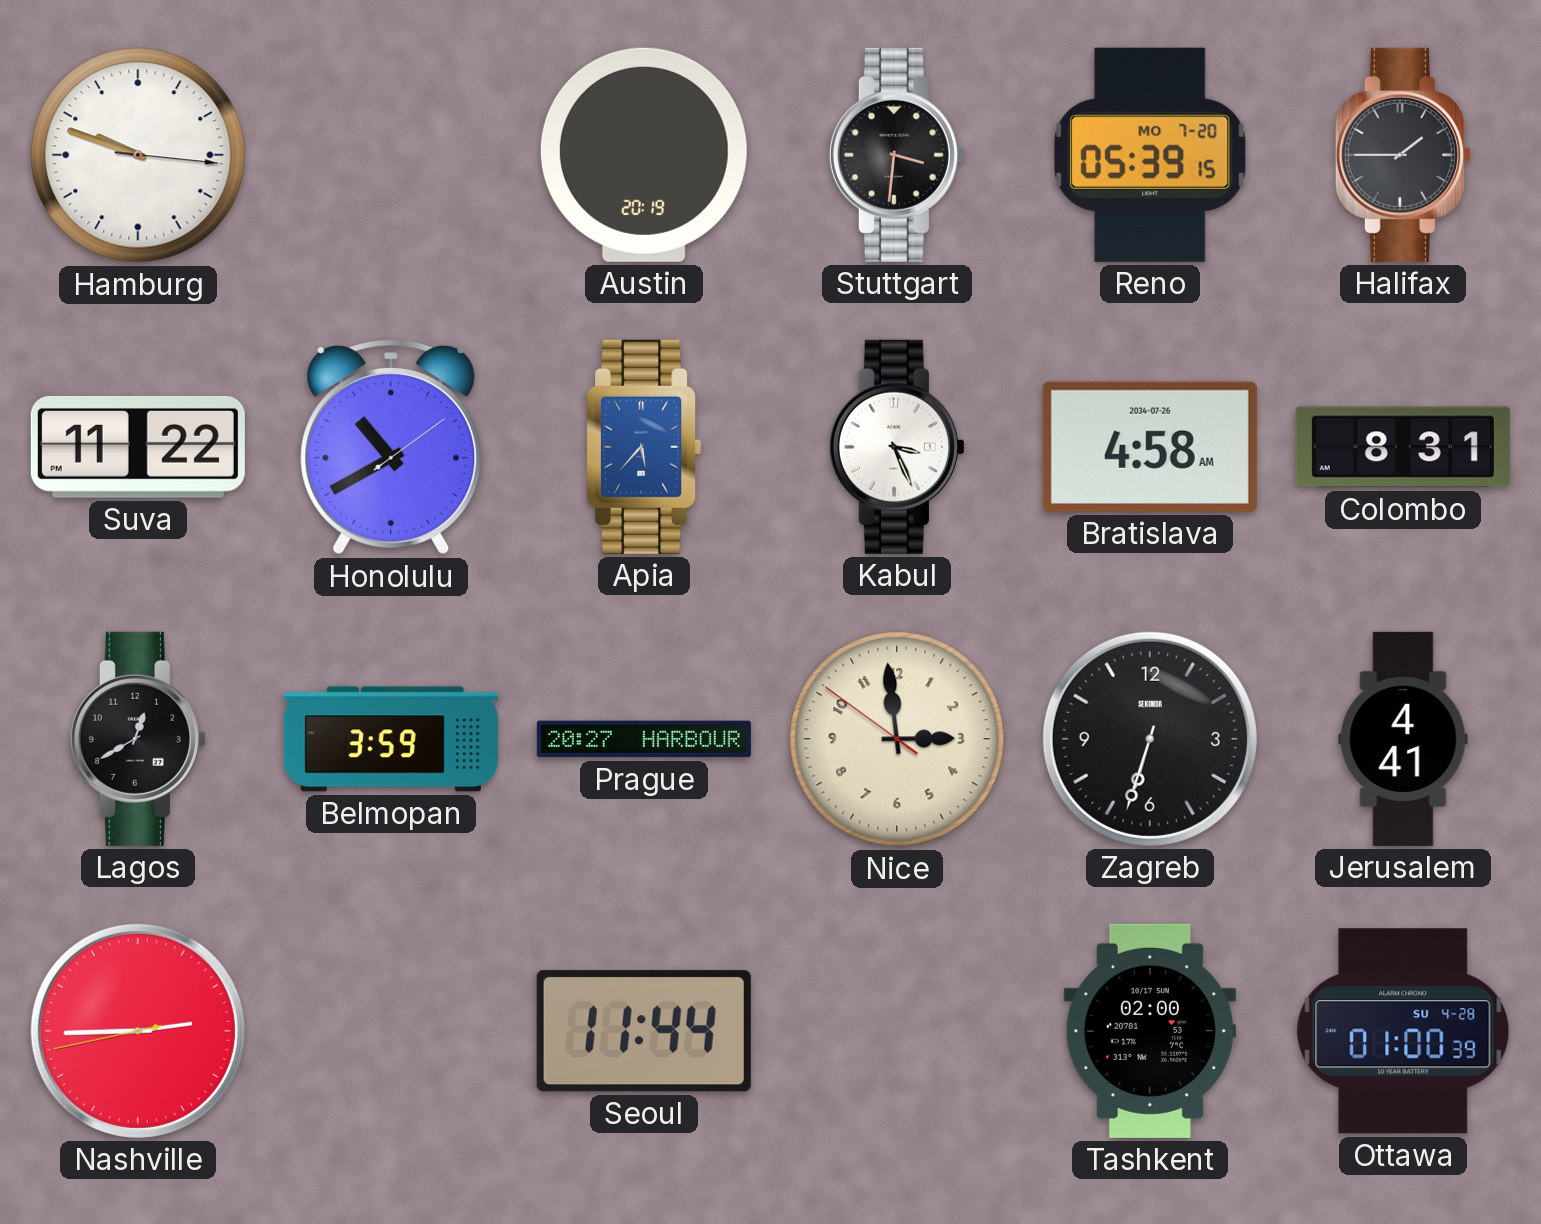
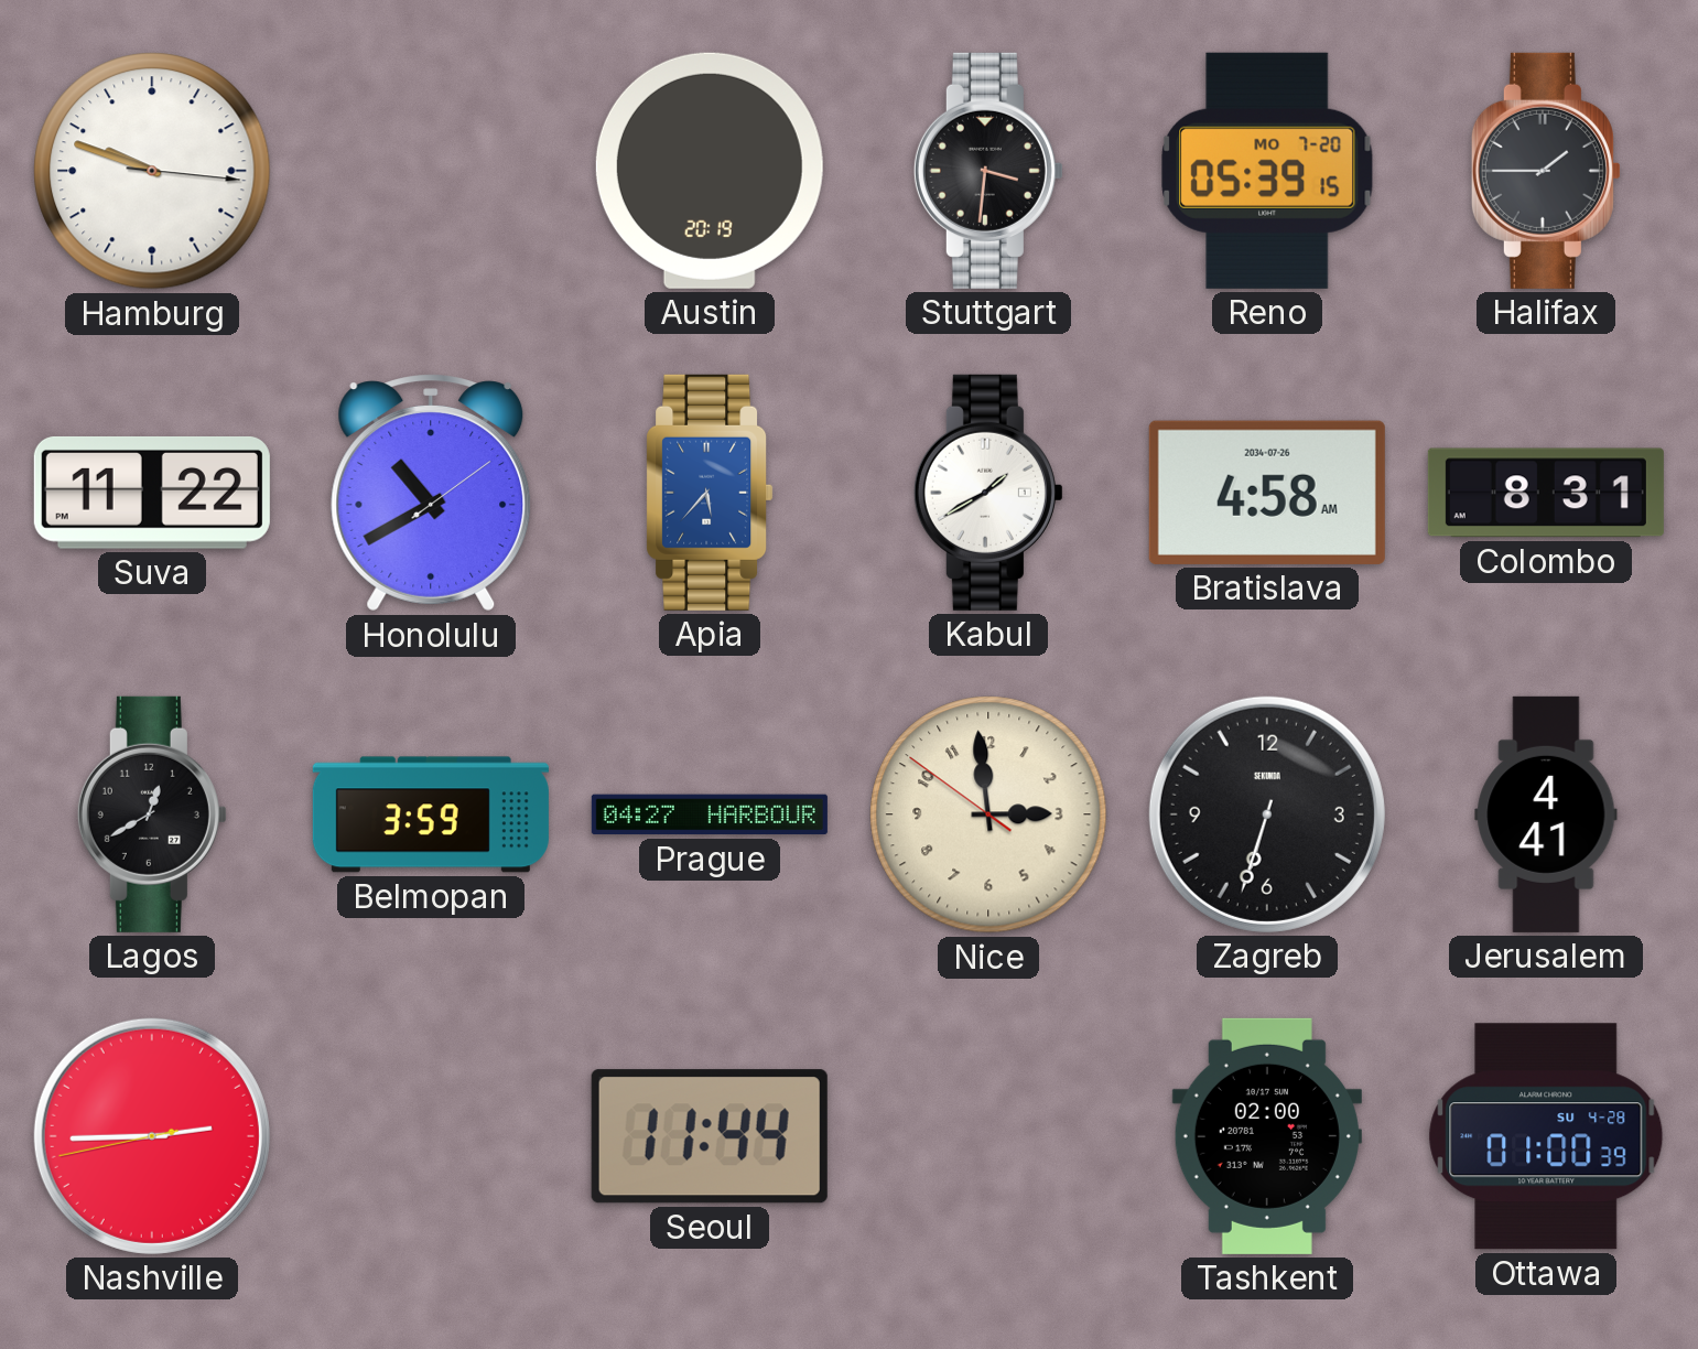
Kabul: 3:26 -> 1:40
Prague: 20:27 -> 04:27
